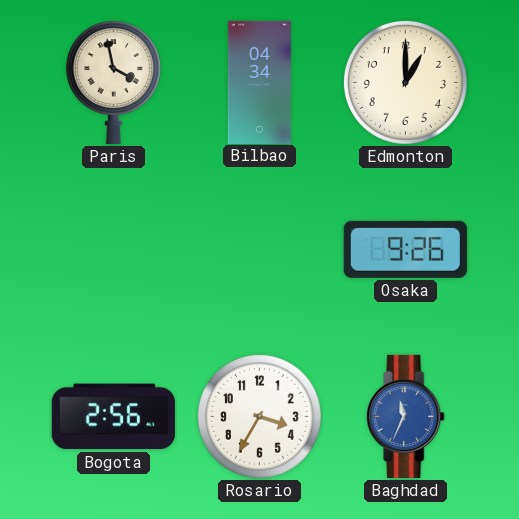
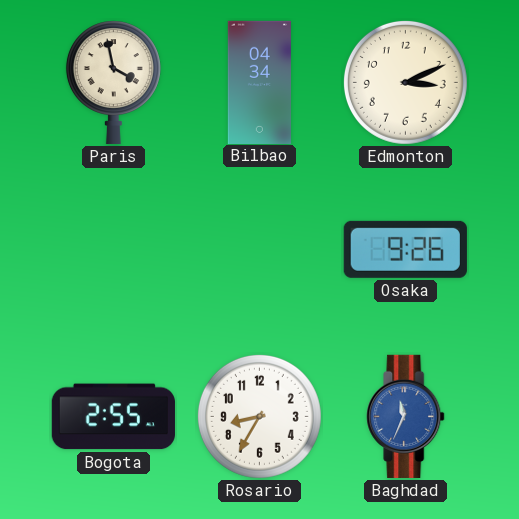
Edmonton: 1:00 -> 3:11
Bogota: 2:56 -> 2:55
Rosario: 3:35 -> 8:35
